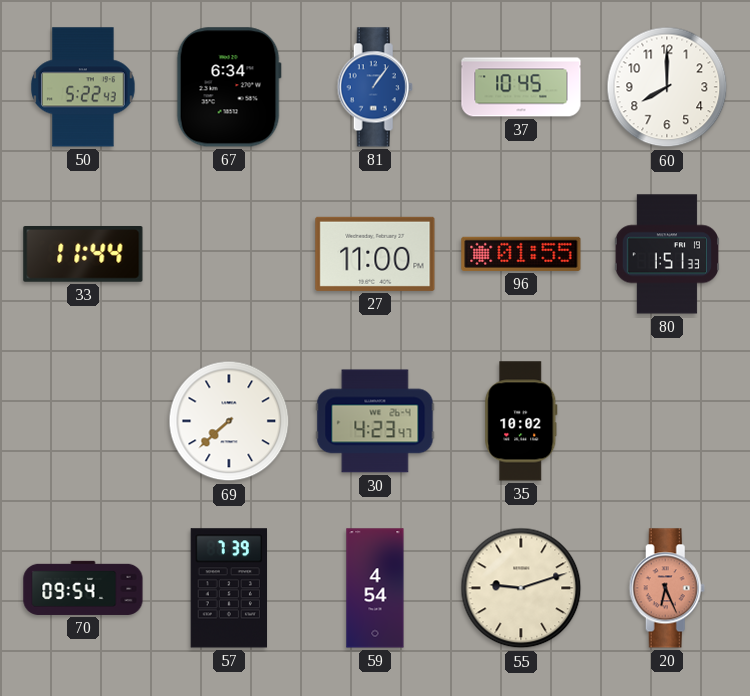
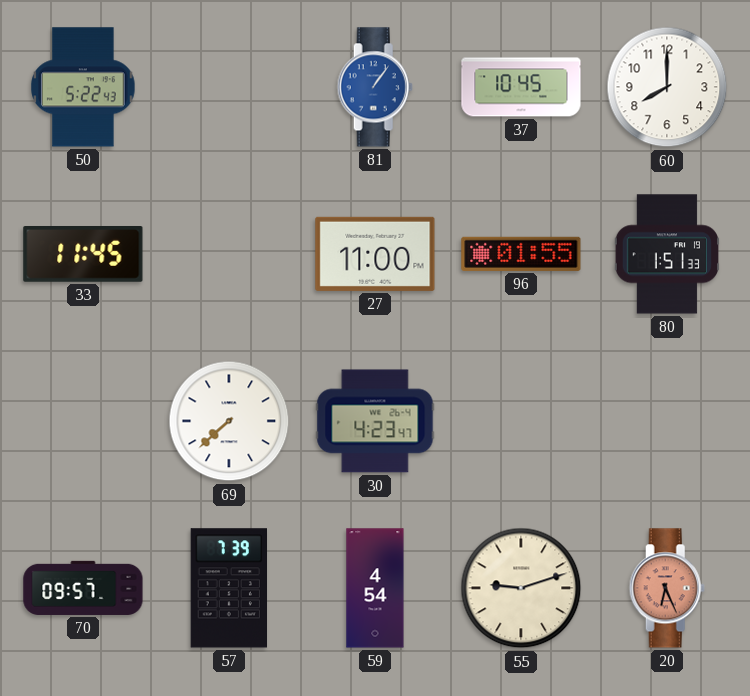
67: 6:34 -> none
33: 11:44 -> 11:45
35: 10:02 -> none
70: 09:54 -> 09:57
